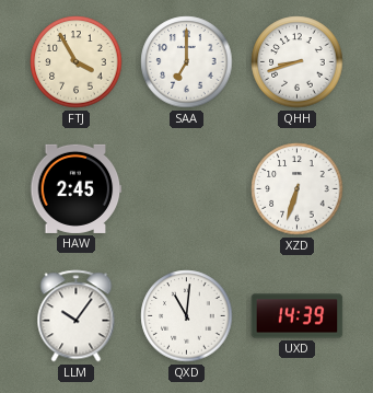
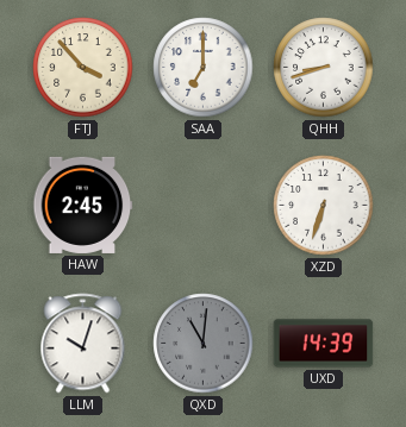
FTJ: 3:55 -> 3:53
LLM: 10:06 -> 10:03
QXD dial: white -> grey
